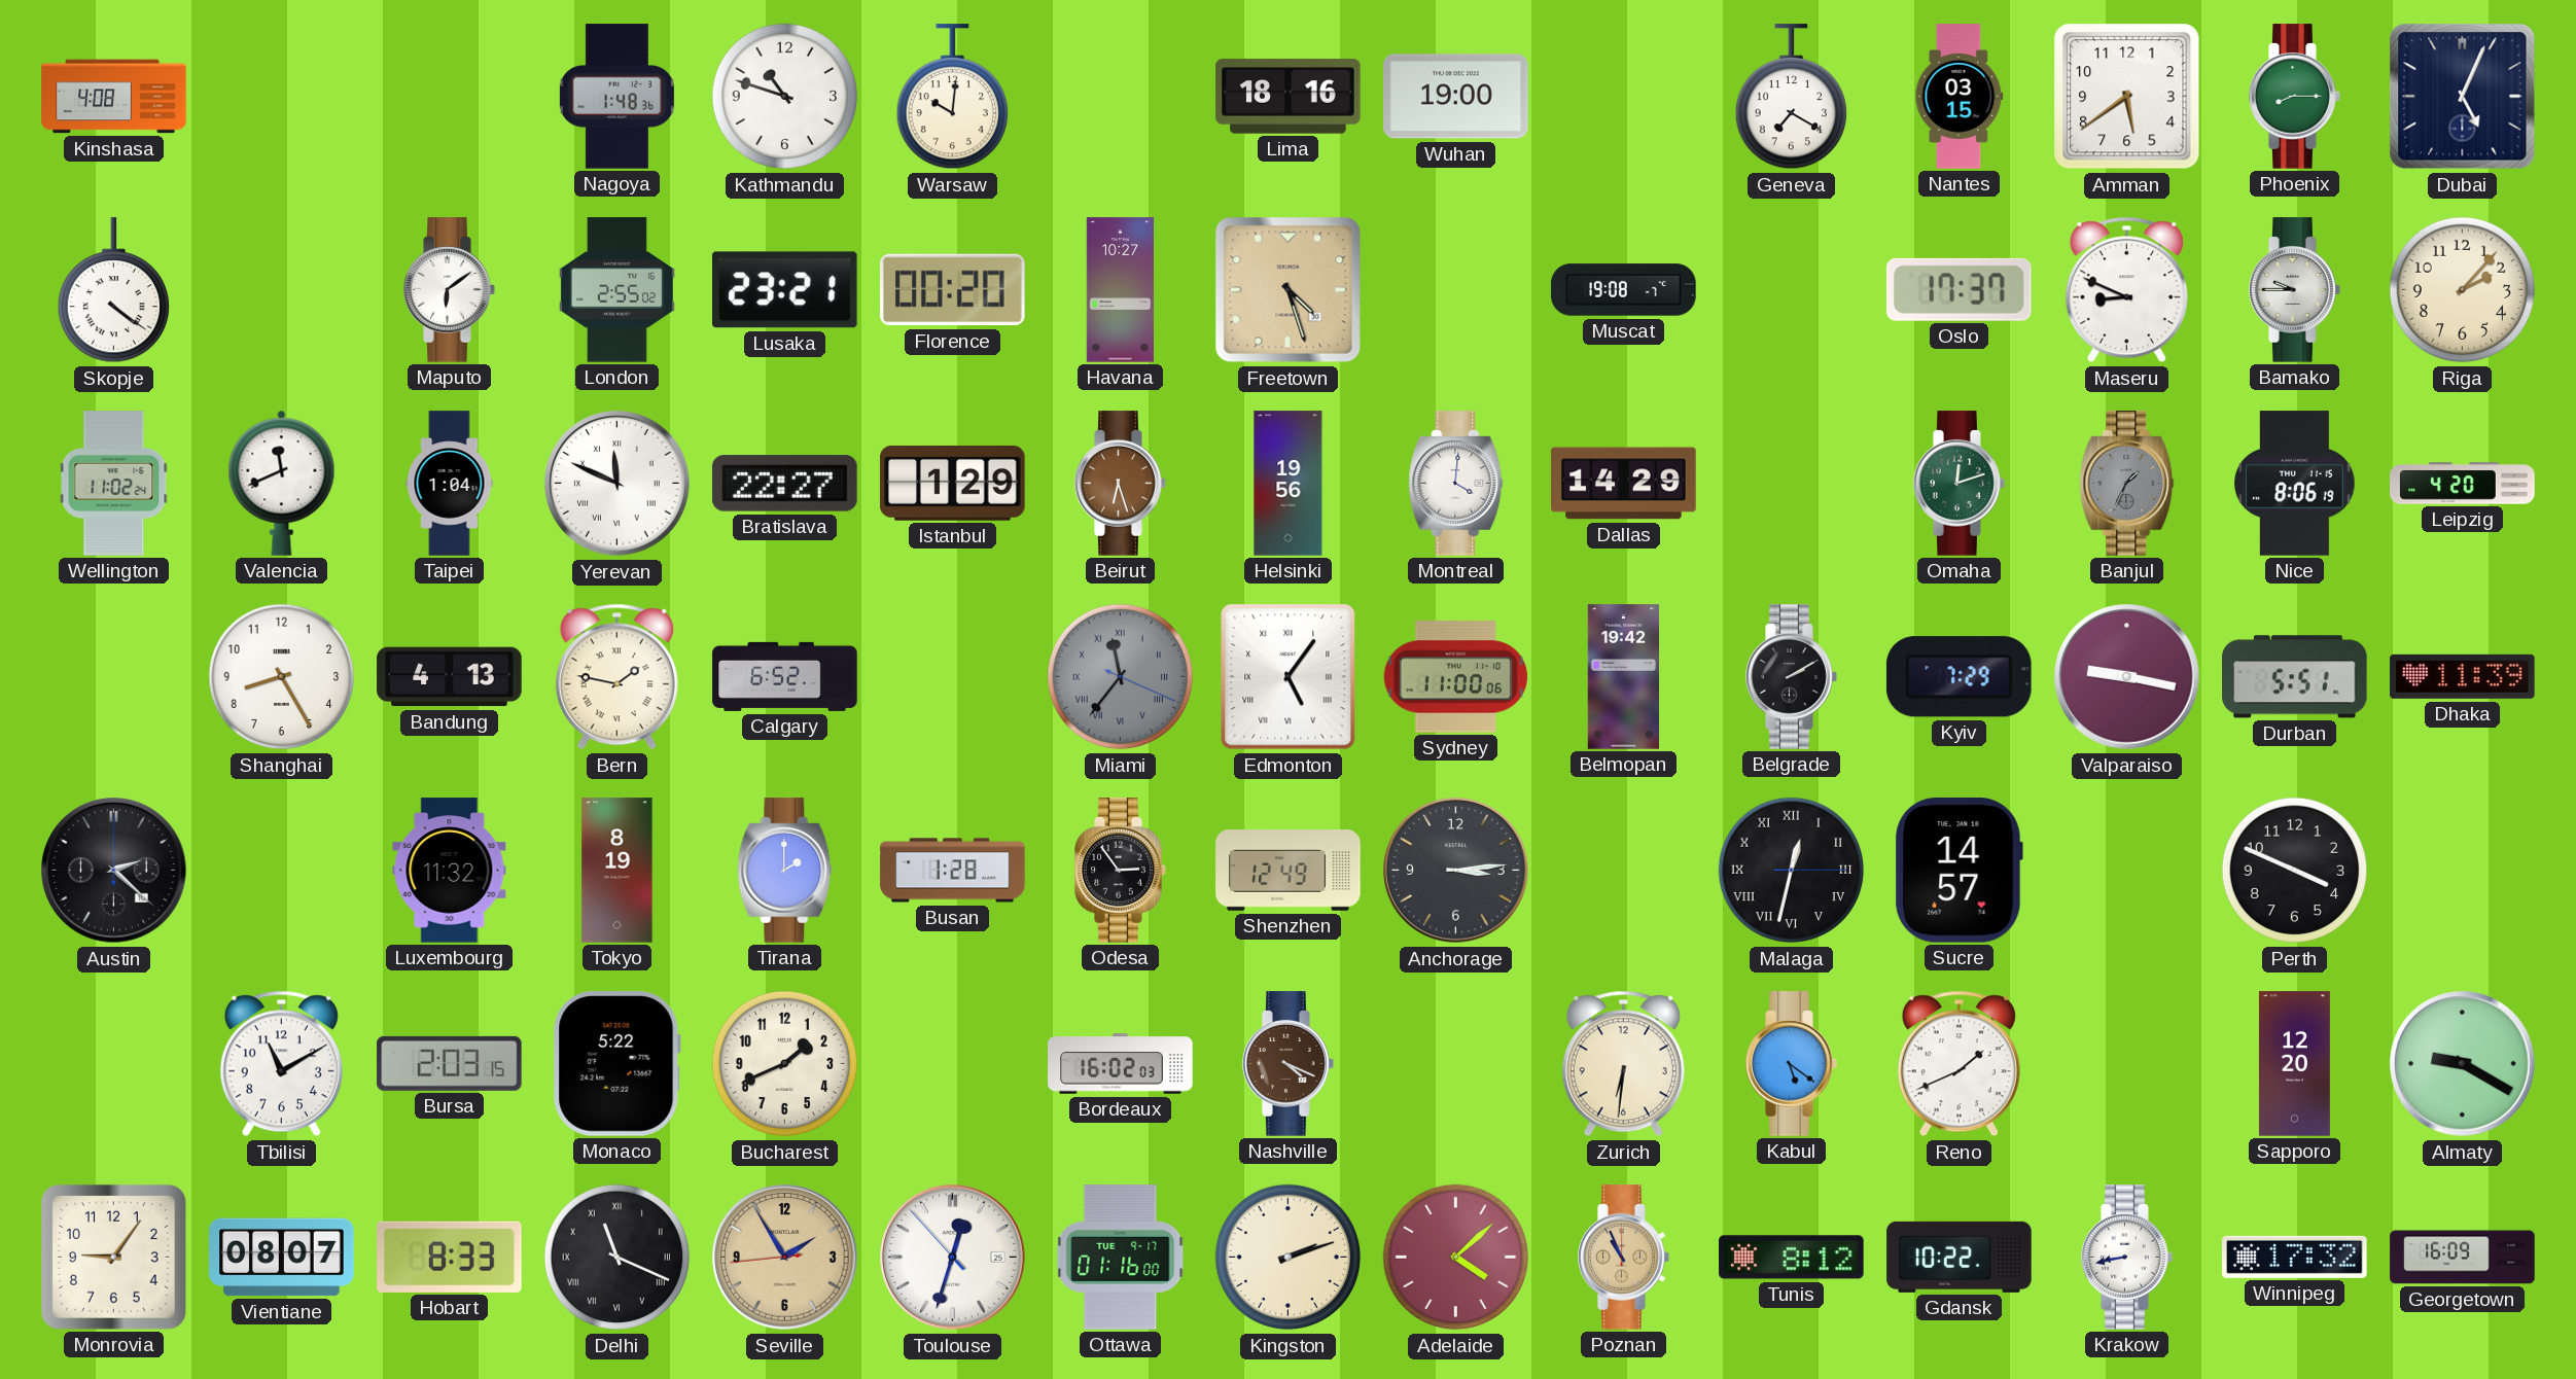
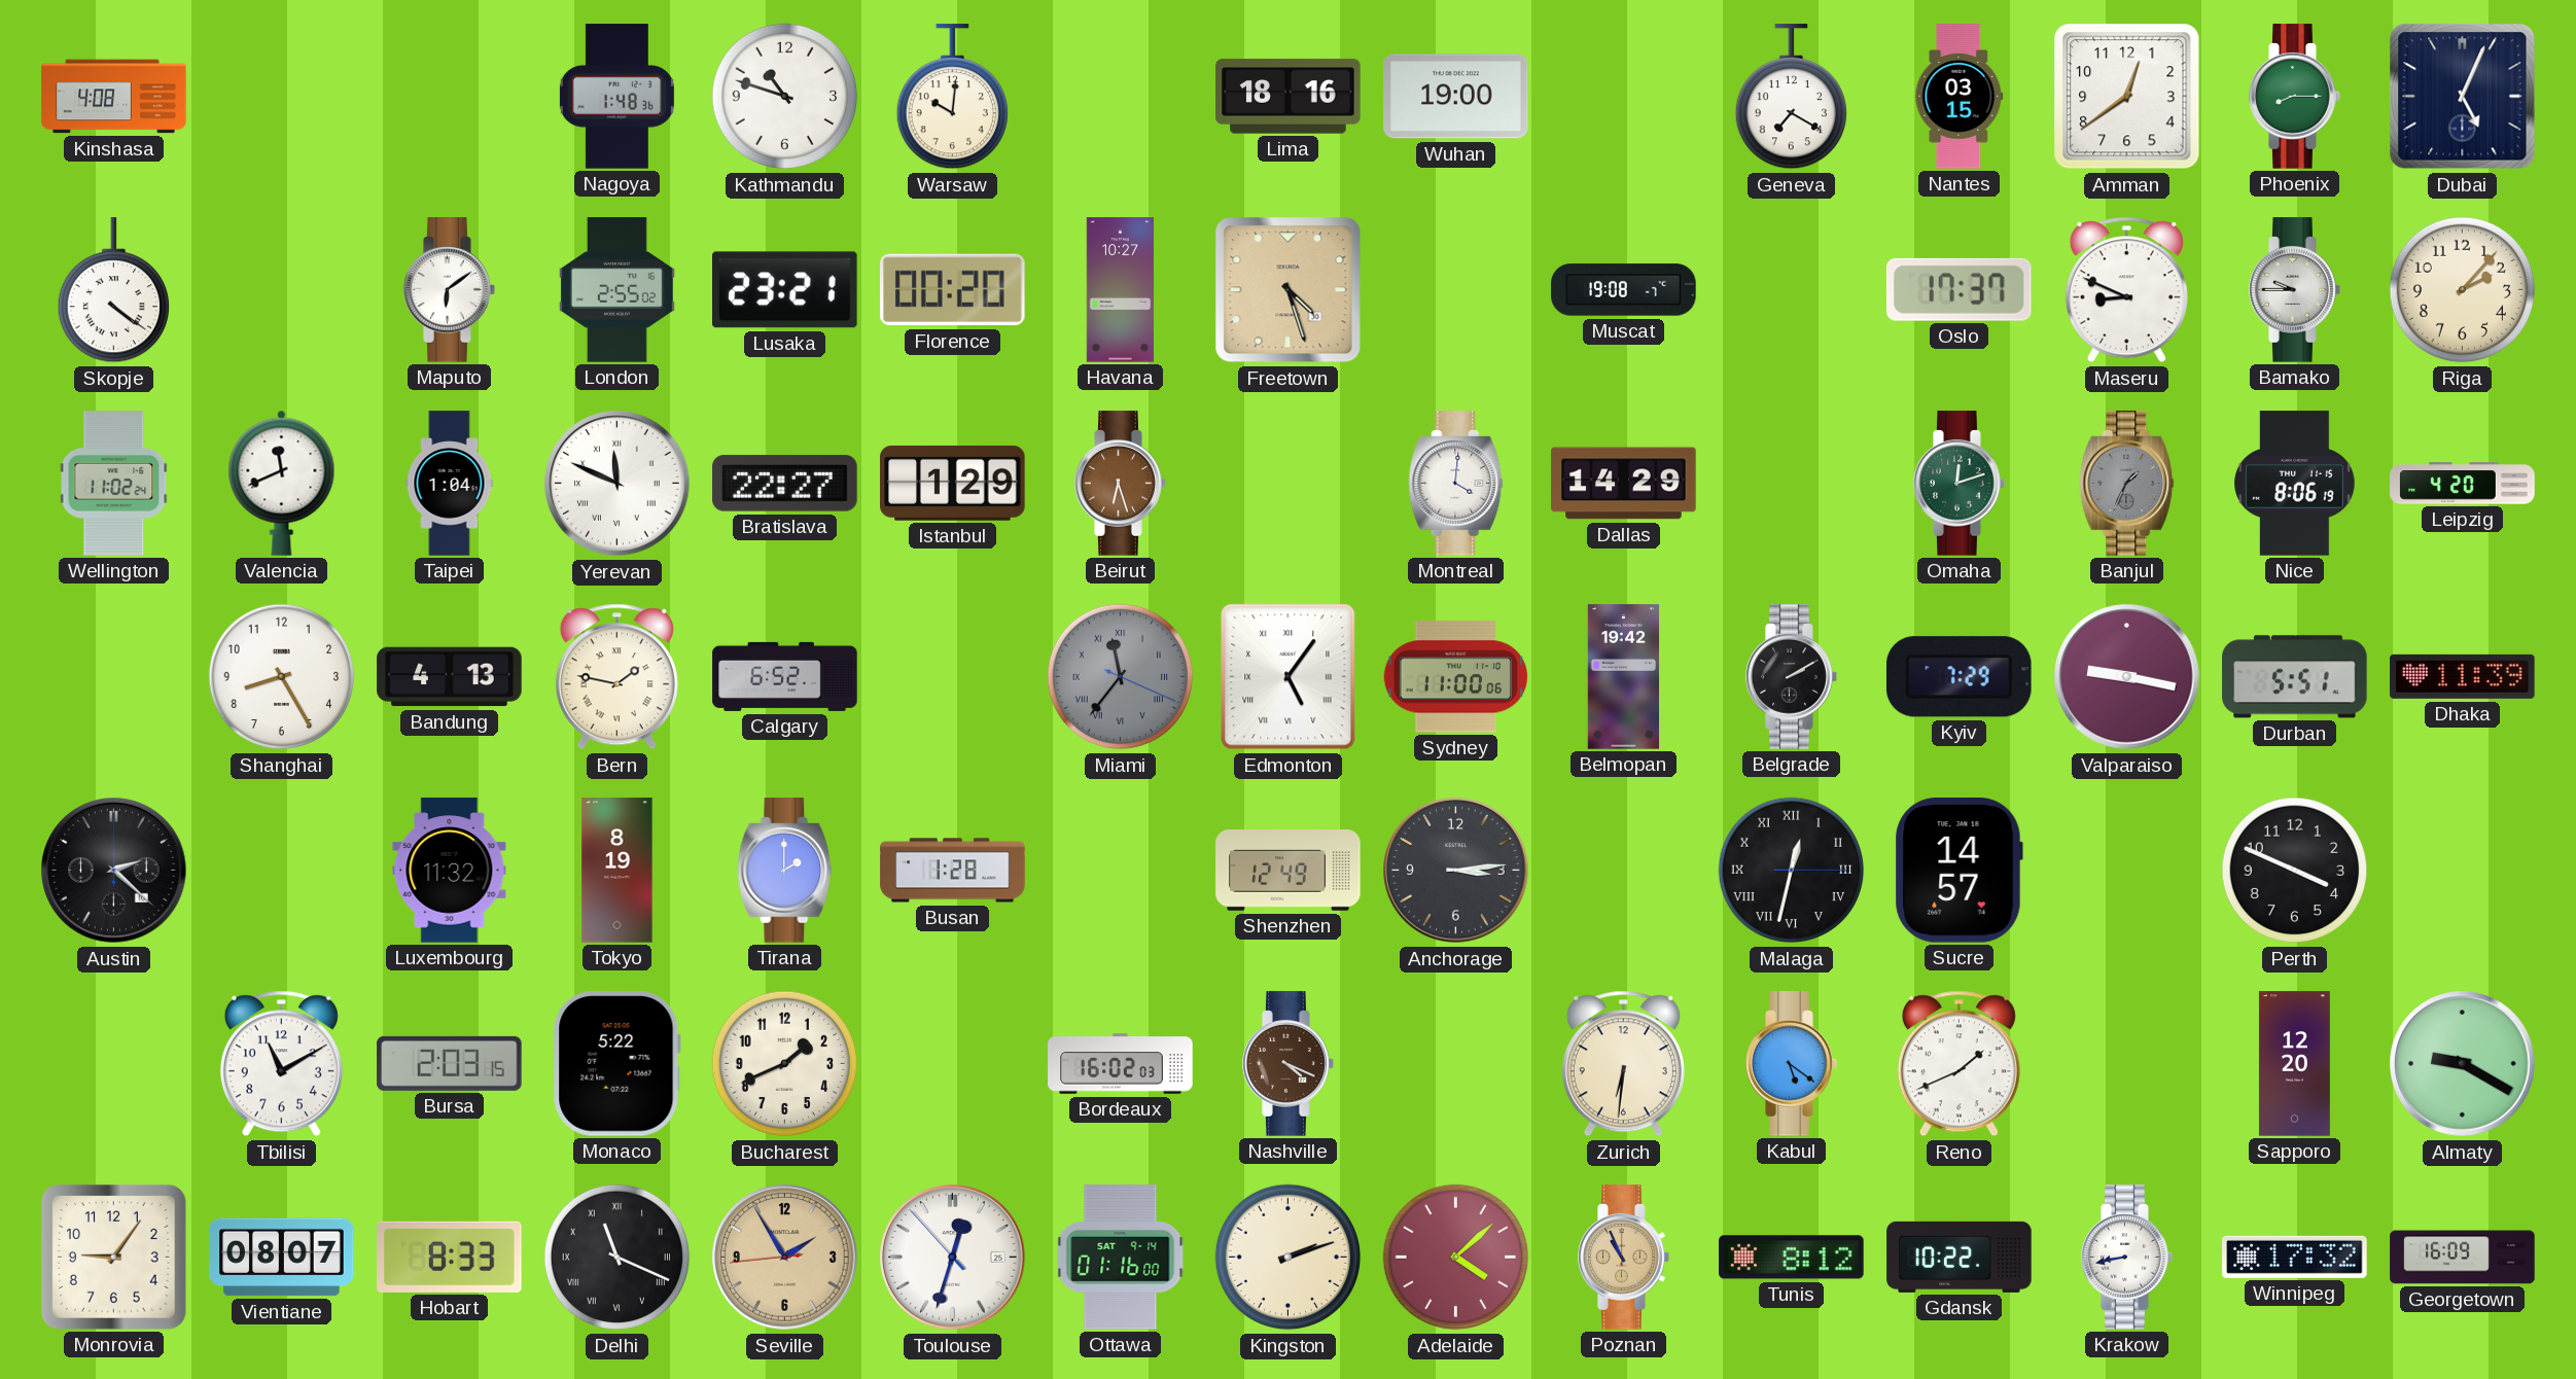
Amman: 5:39 -> 12:39
Helsinki: 19:56 -> none
Odesa: 2:54 -> none
Ottawa date: TUE 9-17 -> SAT 9-14
